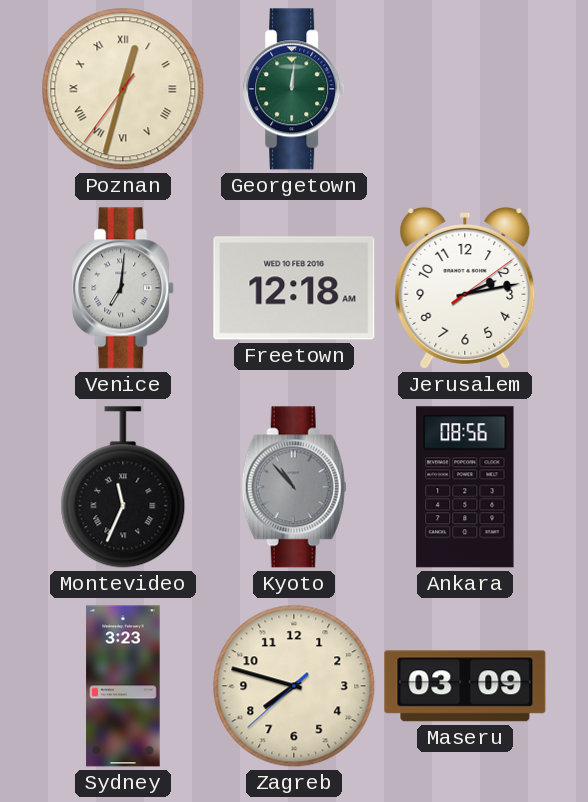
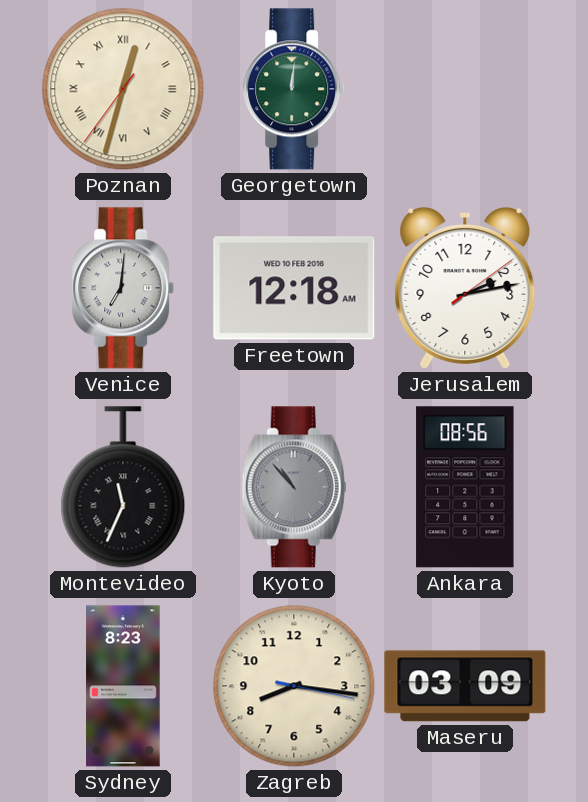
Sydney: 3:23 -> 8:23
Zagreb: 7:47 -> 8:16
